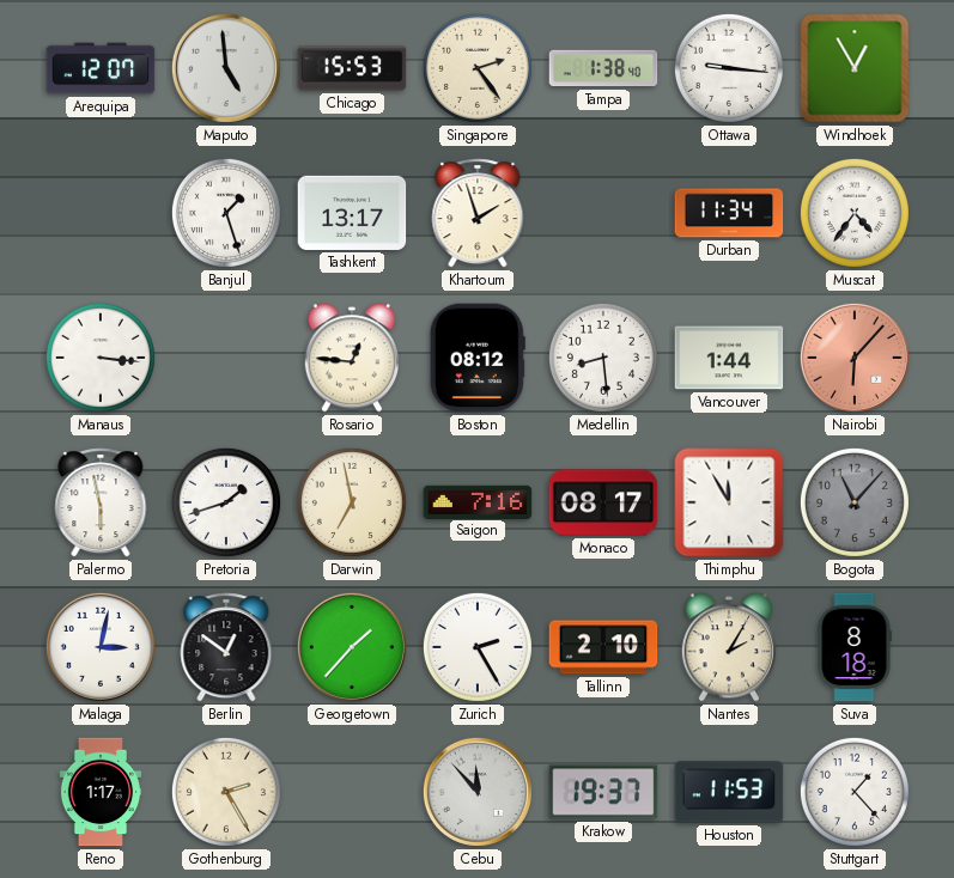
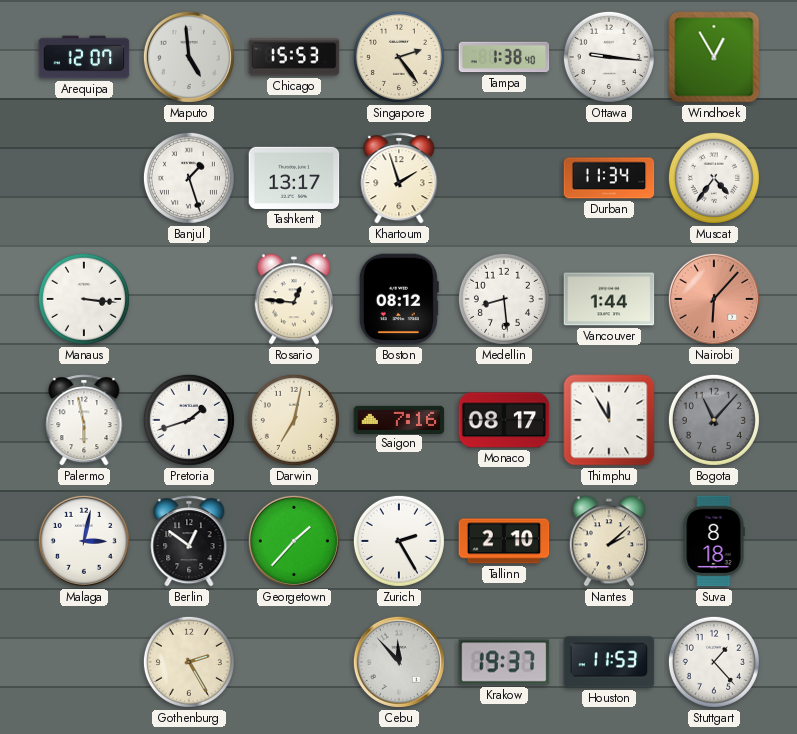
Darwin: 6:58 -> 7:02
Nantes: 2:05 -> 2:08
Reno: 1:17 -> none
